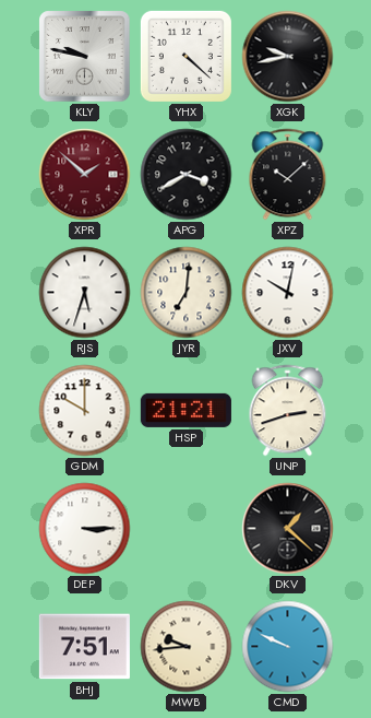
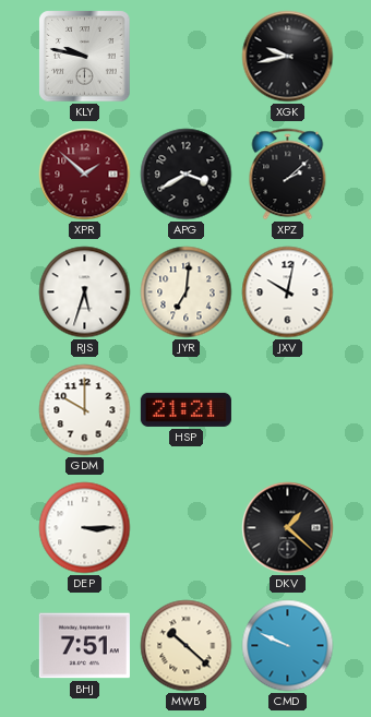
YHX: 4:22 -> none
XPZ: 10:08 -> 2:08
UNP: 2:42 -> none
MWB: 9:44 -> 10:22
